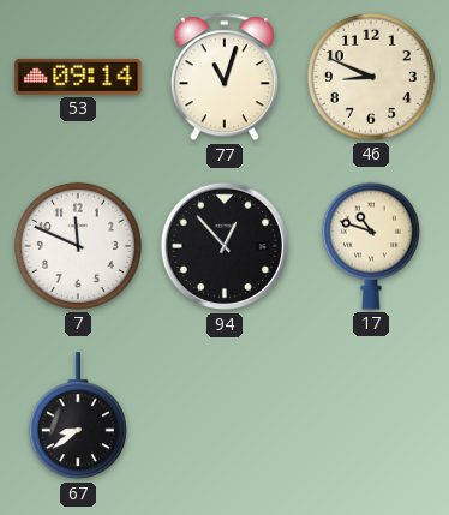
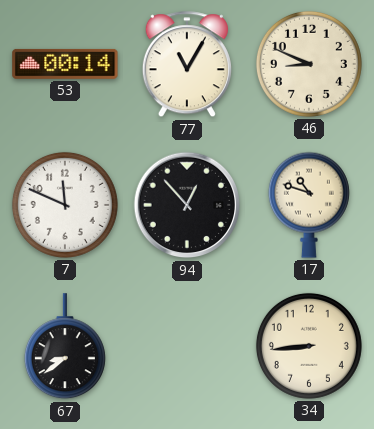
53: 09:14 -> 00:14
77: 11:03 -> 11:05
34: none -> 8:44
